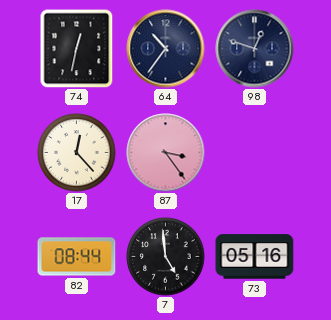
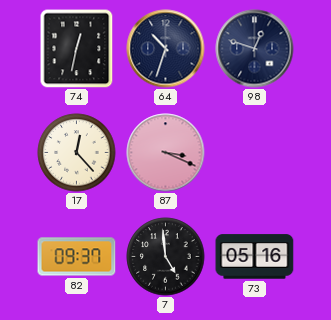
64: 10:36 -> 10:33
87: 3:24 -> 3:19
82: 08:44 -> 09:37
